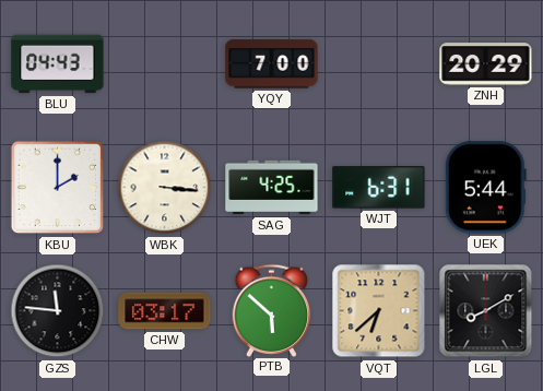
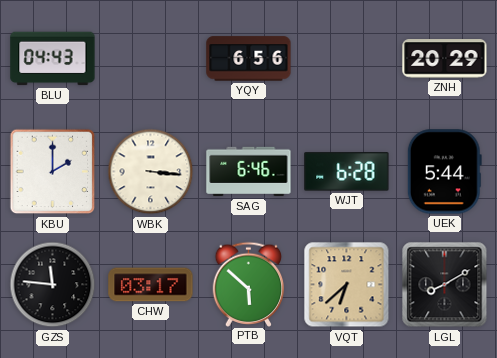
YQY: 7:00 -> 6:56
SAG: 4:25 -> 6:46
WJT: 6:31 -> 6:28
